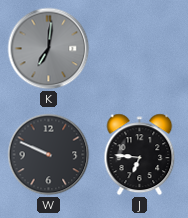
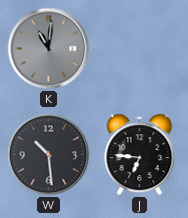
K: 7:01 -> 11:01
W: 9:49 -> 10:29
